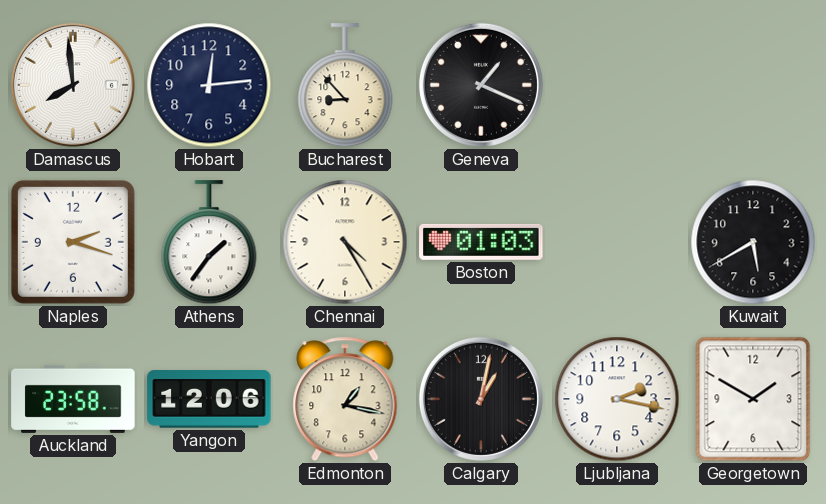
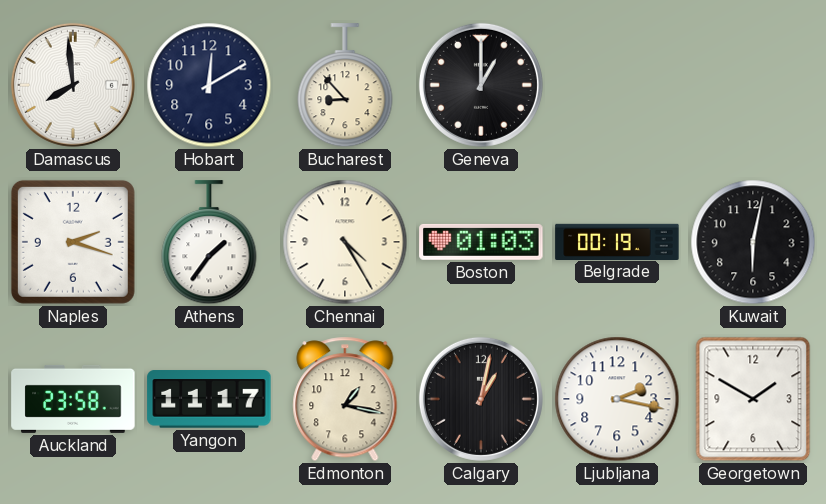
Hobart: 12:14 -> 12:10
Geneva: 1:19 -> 1:00
Belgrade: none -> 00:19
Kuwait: 5:40 -> 6:02
Yangon: 12:06 -> 11:17
